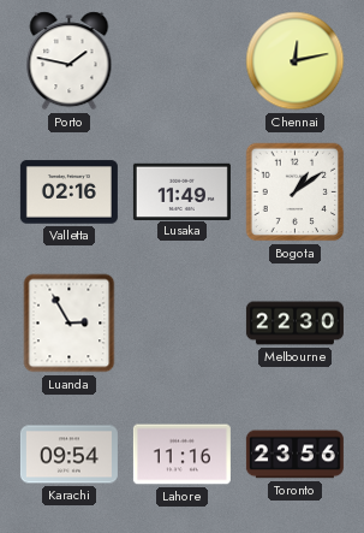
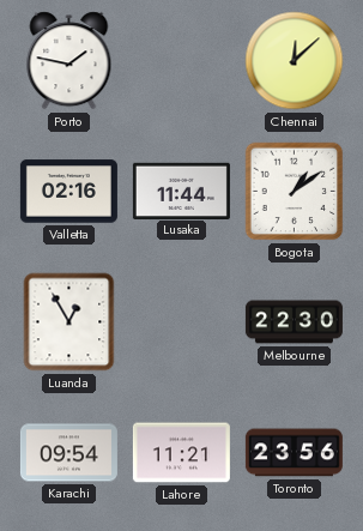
Chennai: 12:13 -> 12:08
Lusaka: 11:49 -> 11:44
Luanda: 2:55 -> 12:55
Lahore: 11:16 -> 11:21
